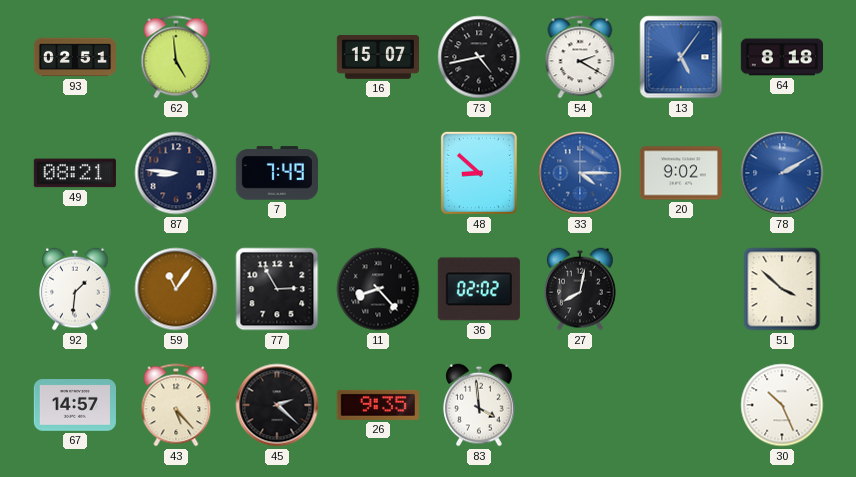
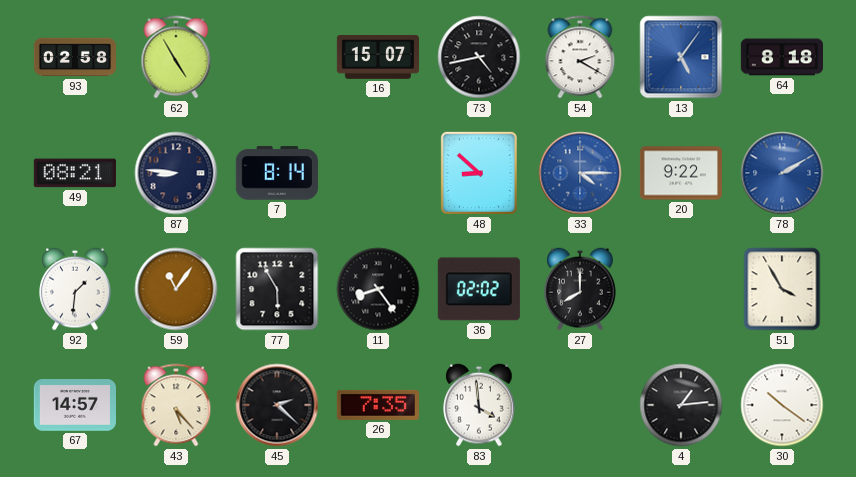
93: 02:51 -> 02:58
62: 4:59 -> 4:55
7: 7:49 -> 8:14
20: 9:02 -> 9:22
77: 2:55 -> 5:55
11: 8:23 -> 8:24
27: 8:02 -> 8:00
51: 3:52 -> 3:55
26: 9:35 -> 7:35
4: none -> 1:14
30: 10:26 -> 10:21
